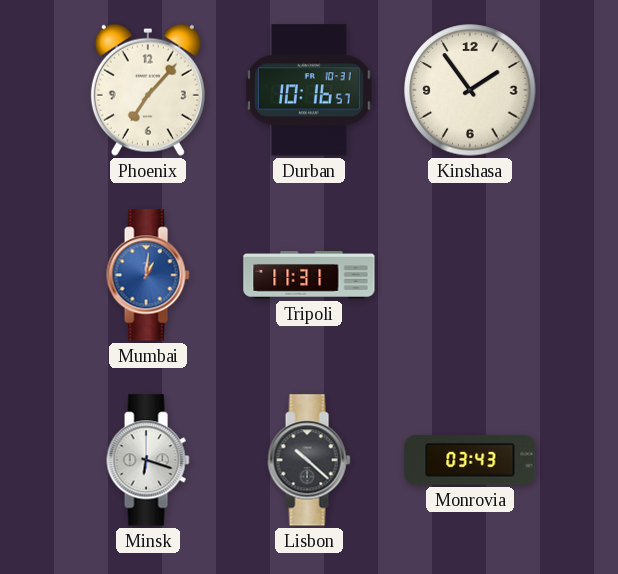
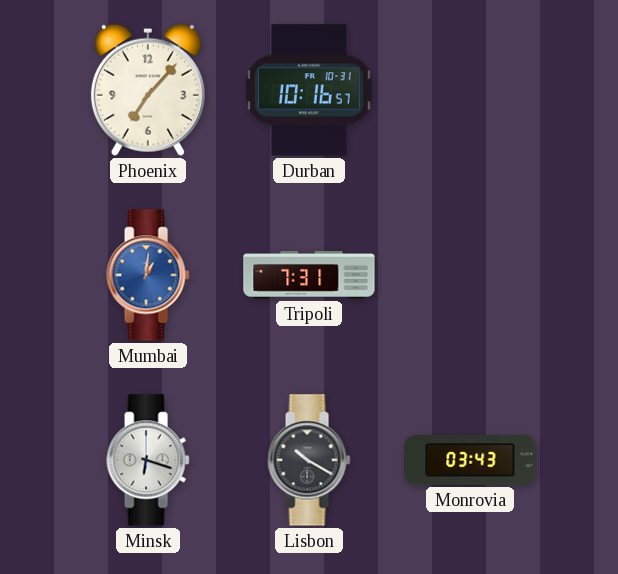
Kinshasa: 1:54 -> none
Tripoli: 11:31 -> 7:31
Lisbon: 10:22 -> 10:20
